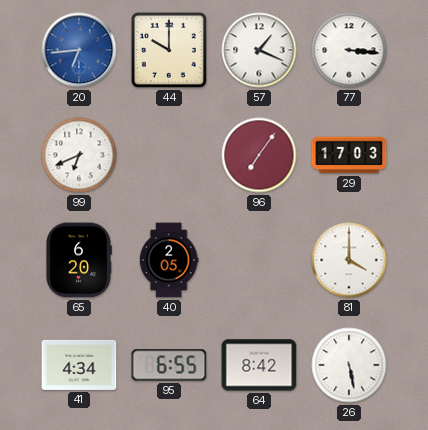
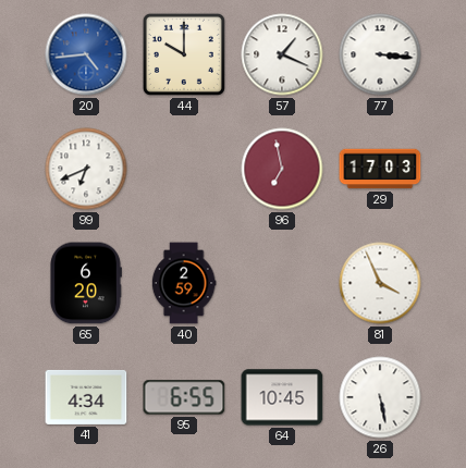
20: 6:44 -> 4:44
96: 7:06 -> 6:58
40: 2:05 -> 2:59
81: 4:00 -> 3:56
64: 8:42 -> 10:45
